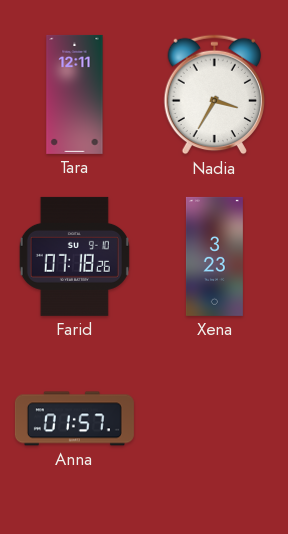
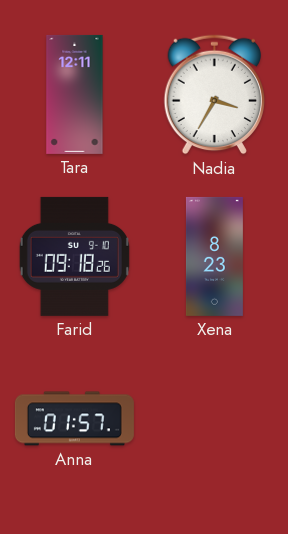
Farid: 07:18 -> 09:18
Xena: 3:23 -> 8:23
